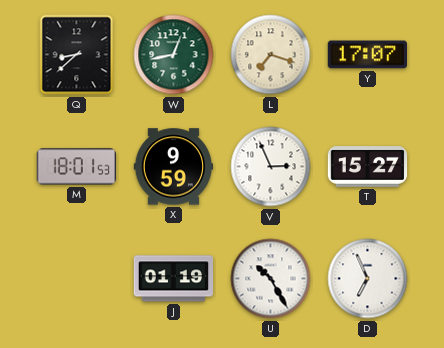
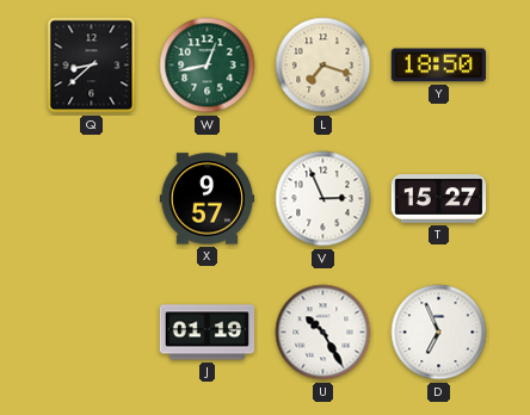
Y: 17:07 -> 18:50
M: 18:01 -> none
X: 9:59 -> 9:57
